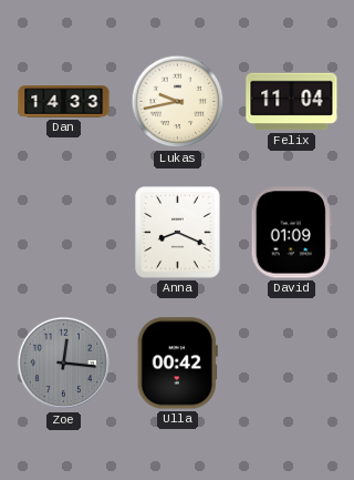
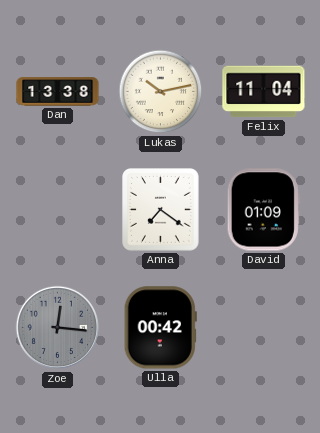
Dan: 14:33 -> 13:38
Lukas: 9:43 -> 10:13
Anna: 8:19 -> 7:21
